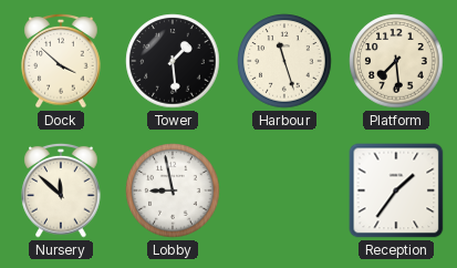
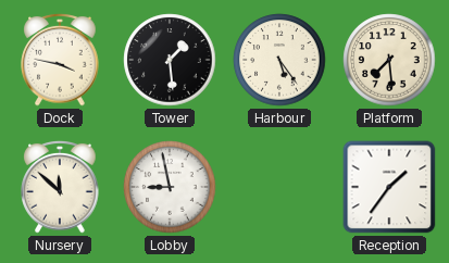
Dock: 3:52 -> 3:47
Harbour: 11:27 -> 5:24
